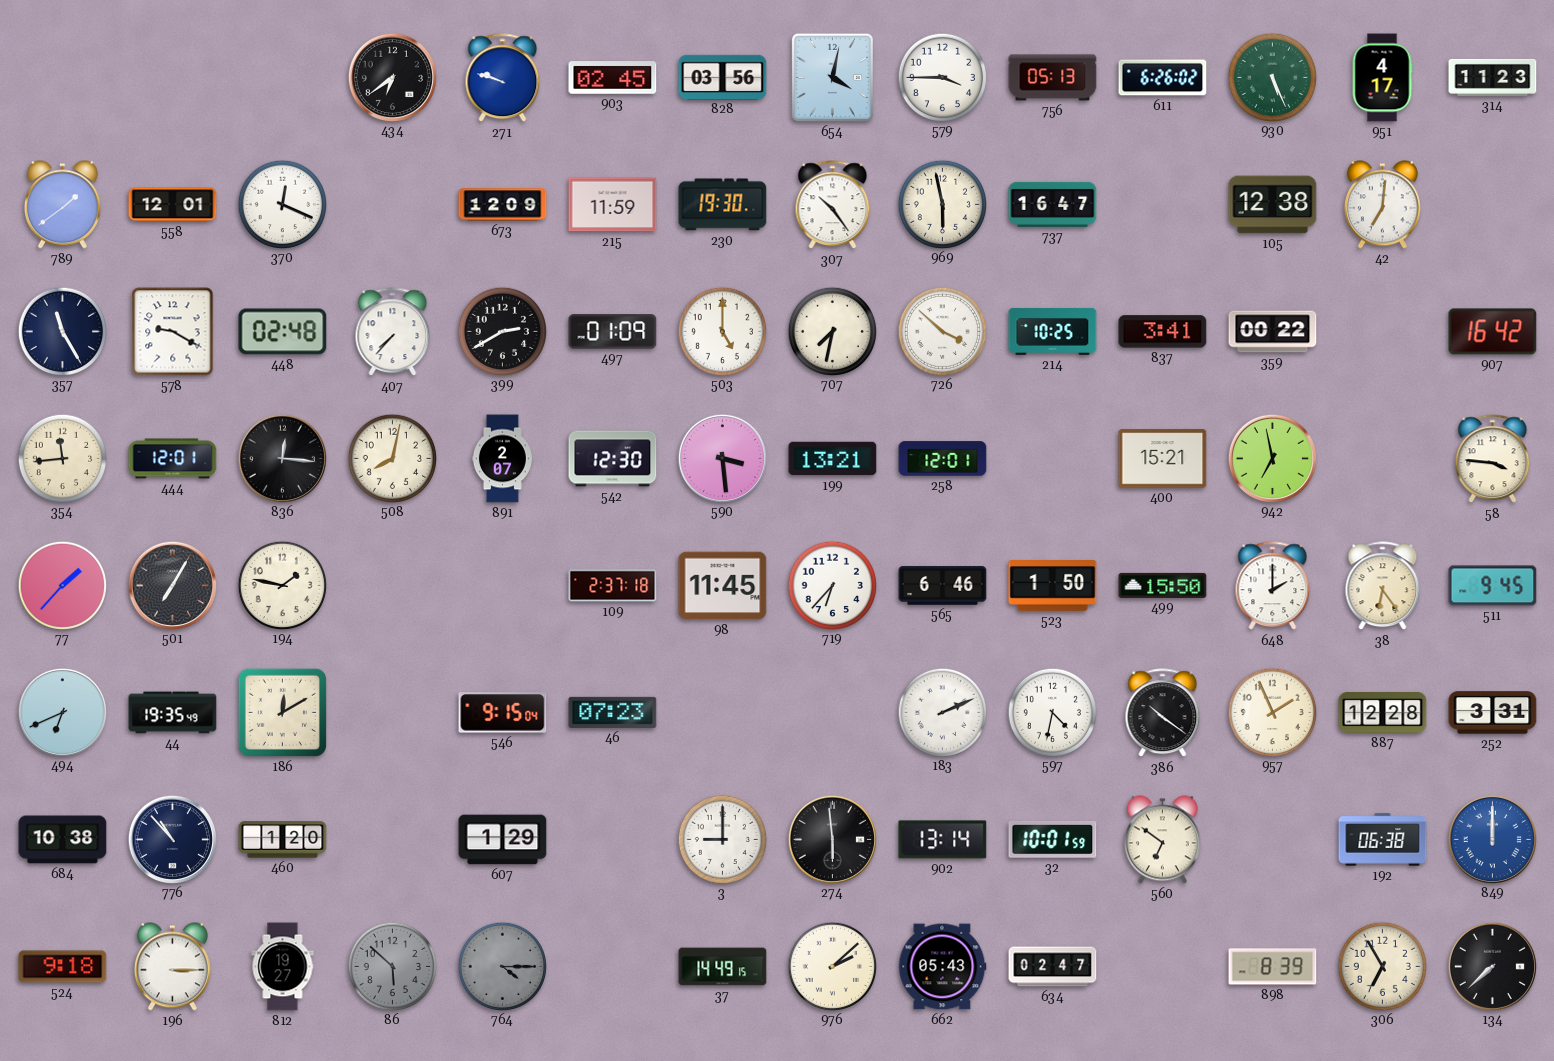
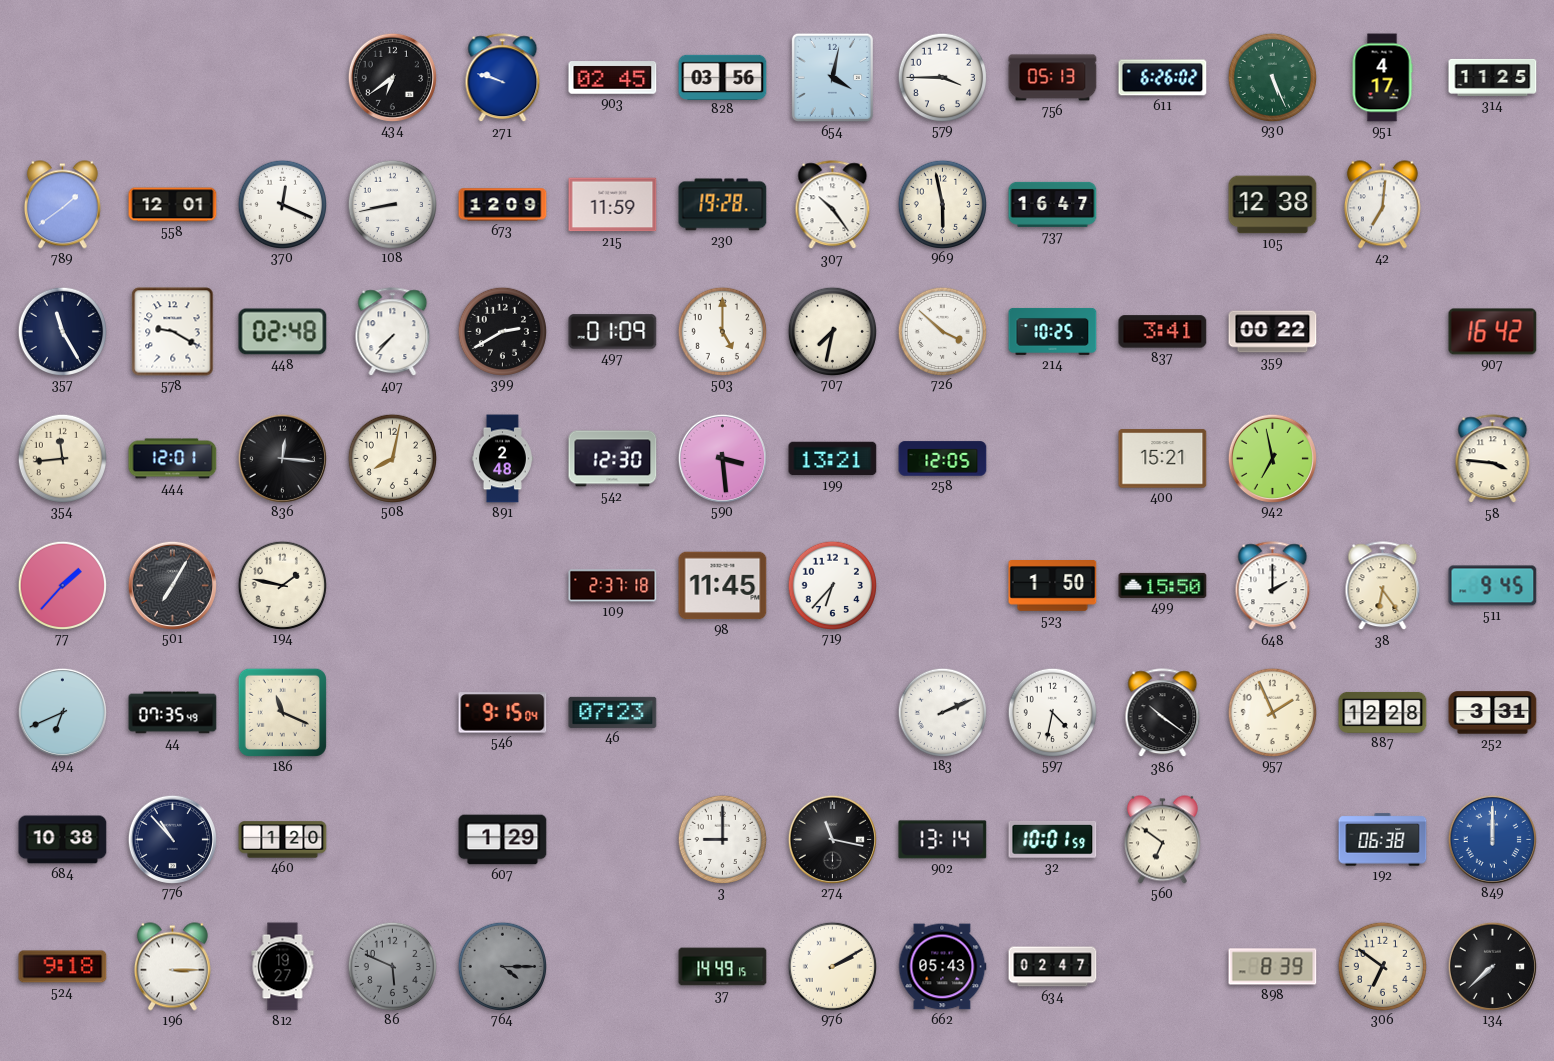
314: 11:23 -> 11:25
108: none -> 8:43
230: 19:30 -> 19:28
891: 2:07 -> 2:48
258: 12:01 -> 12:05
565: 6:46 -> none
44: 19:35 -> 07:35
186: 12:10 -> 11:19
274: 5:59 -> 11:17
86: 5:52 -> 5:49
976: 2:08 -> 2:10
306: 6:55 -> 6:51
